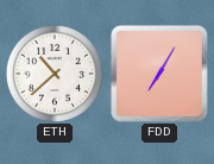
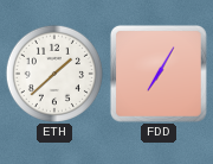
ETH: 10:38 -> 1:38
